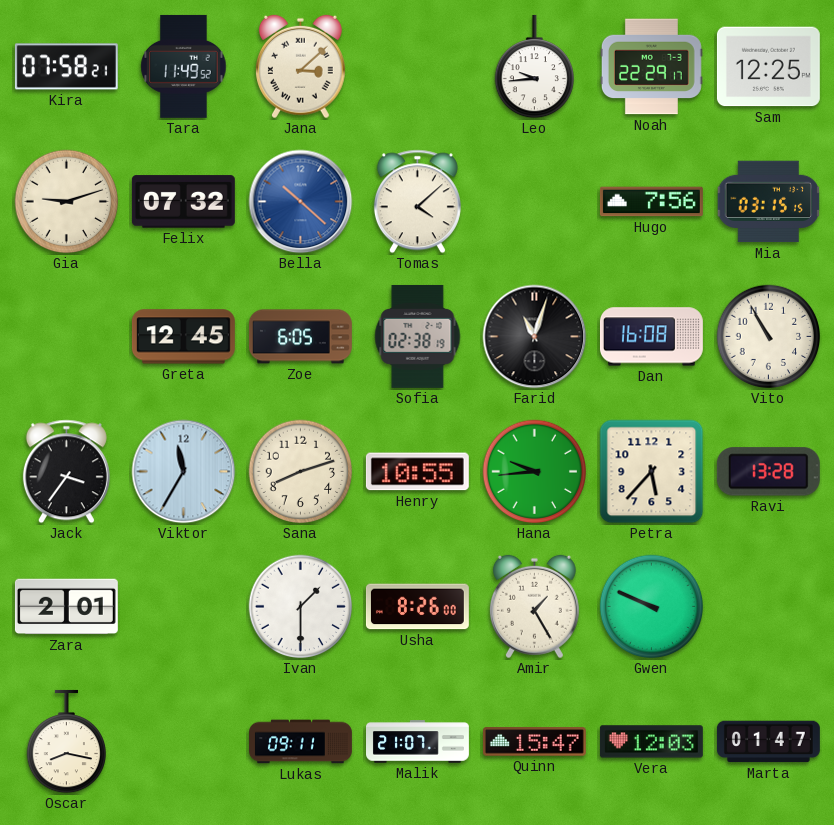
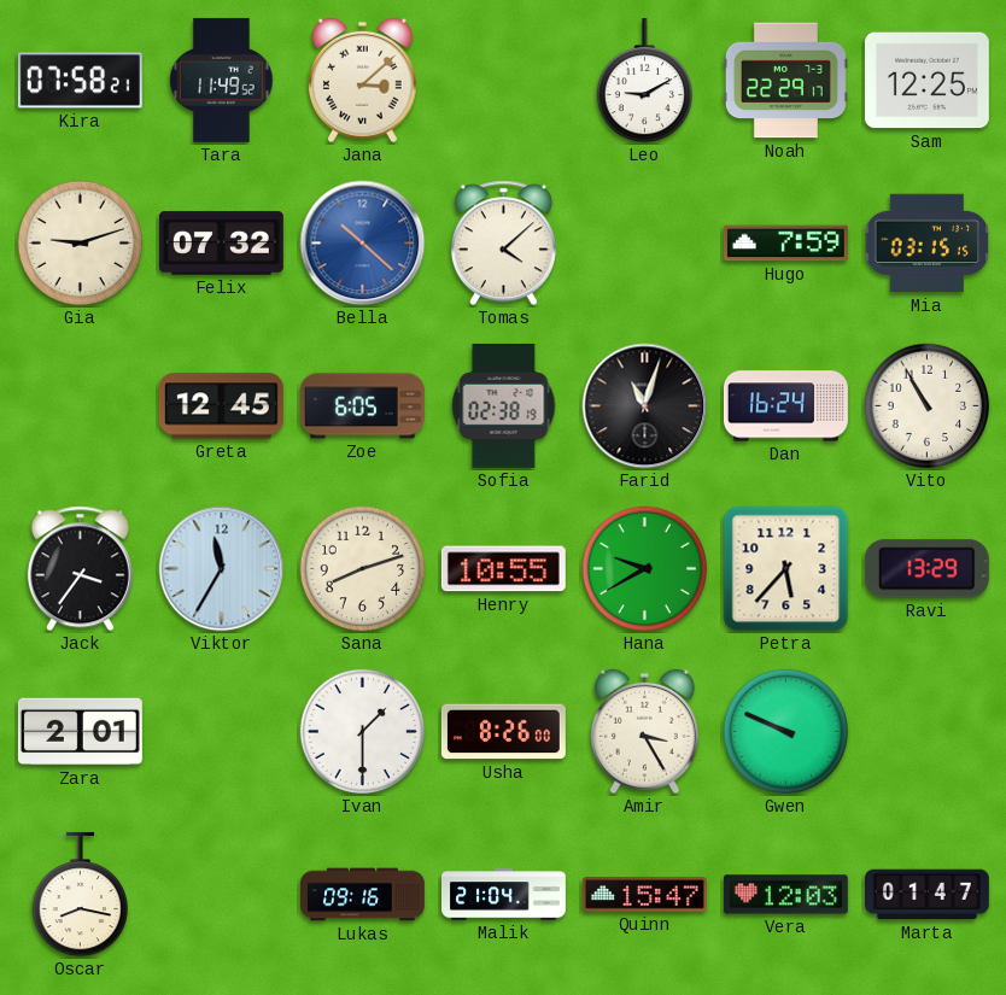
Leo: 9:44 -> 9:10
Hugo: 7:56 -> 7:59
Dan: 16:08 -> 16:24
Hana: 9:44 -> 9:40
Ravi: 13:28 -> 13:29
Amir: 1:25 -> 3:25
Lukas: 09:11 -> 09:16
Malik: 21:07 -> 21:04
